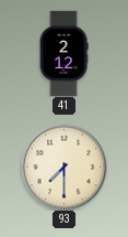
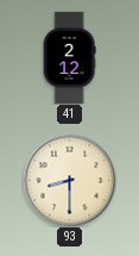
93: 7:30 -> 8:30
